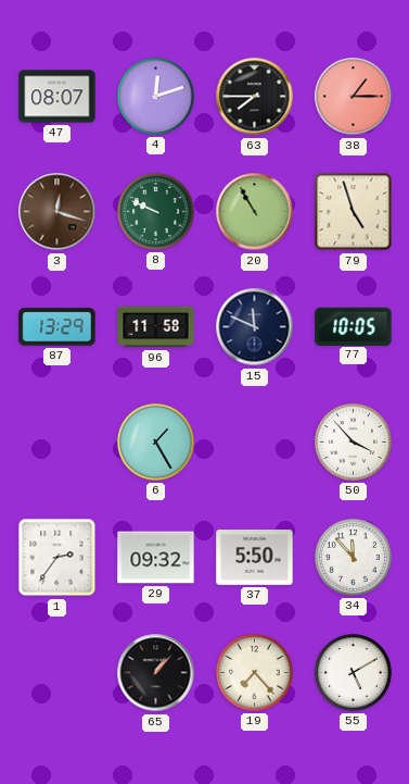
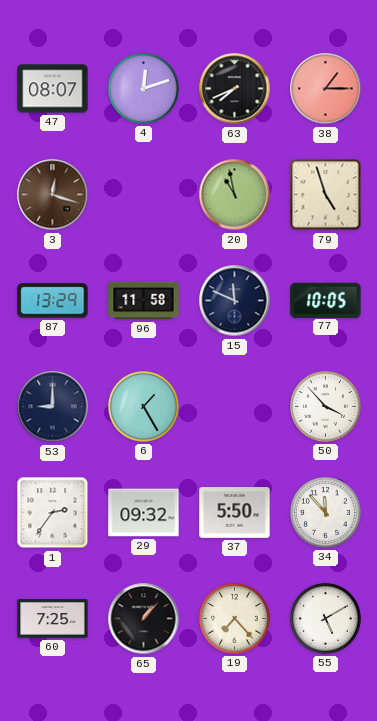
63: 7:45 -> 7:41
8: 9:49 -> none
20: 10:55 -> 10:58
53: none -> 9:00
60: none -> 7:25
